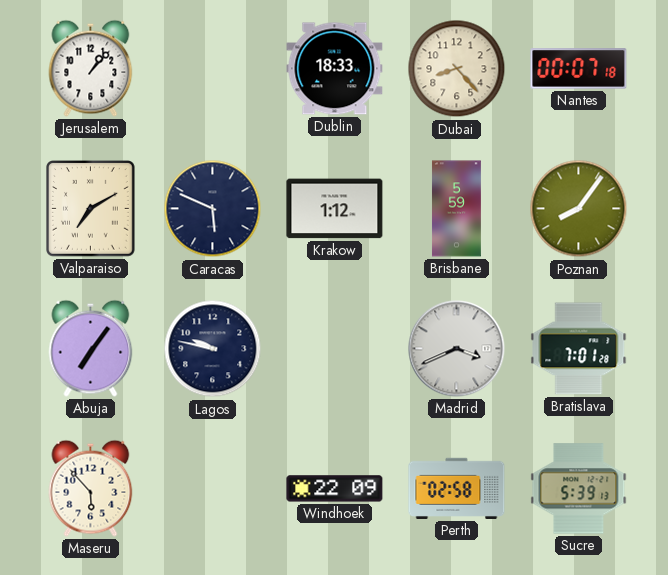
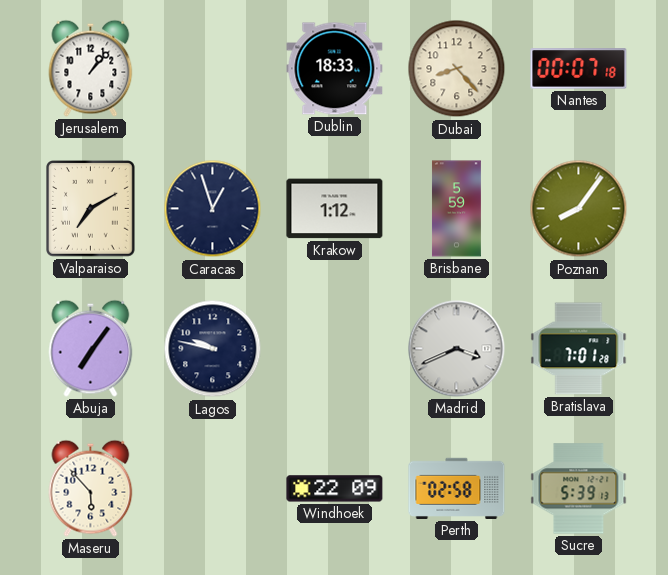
Caracas: 5:49 -> 12:57
